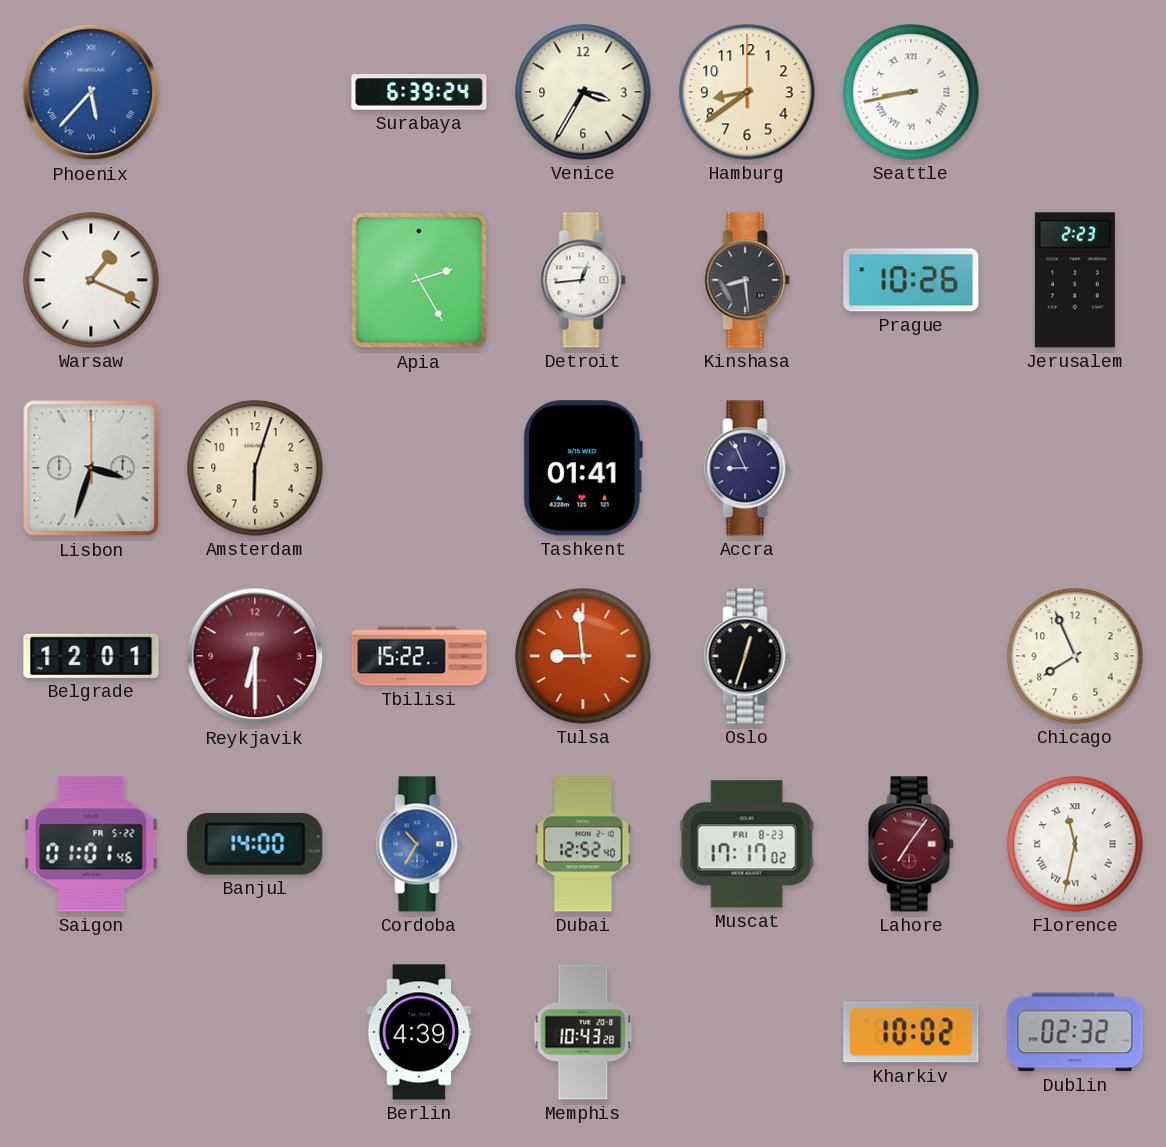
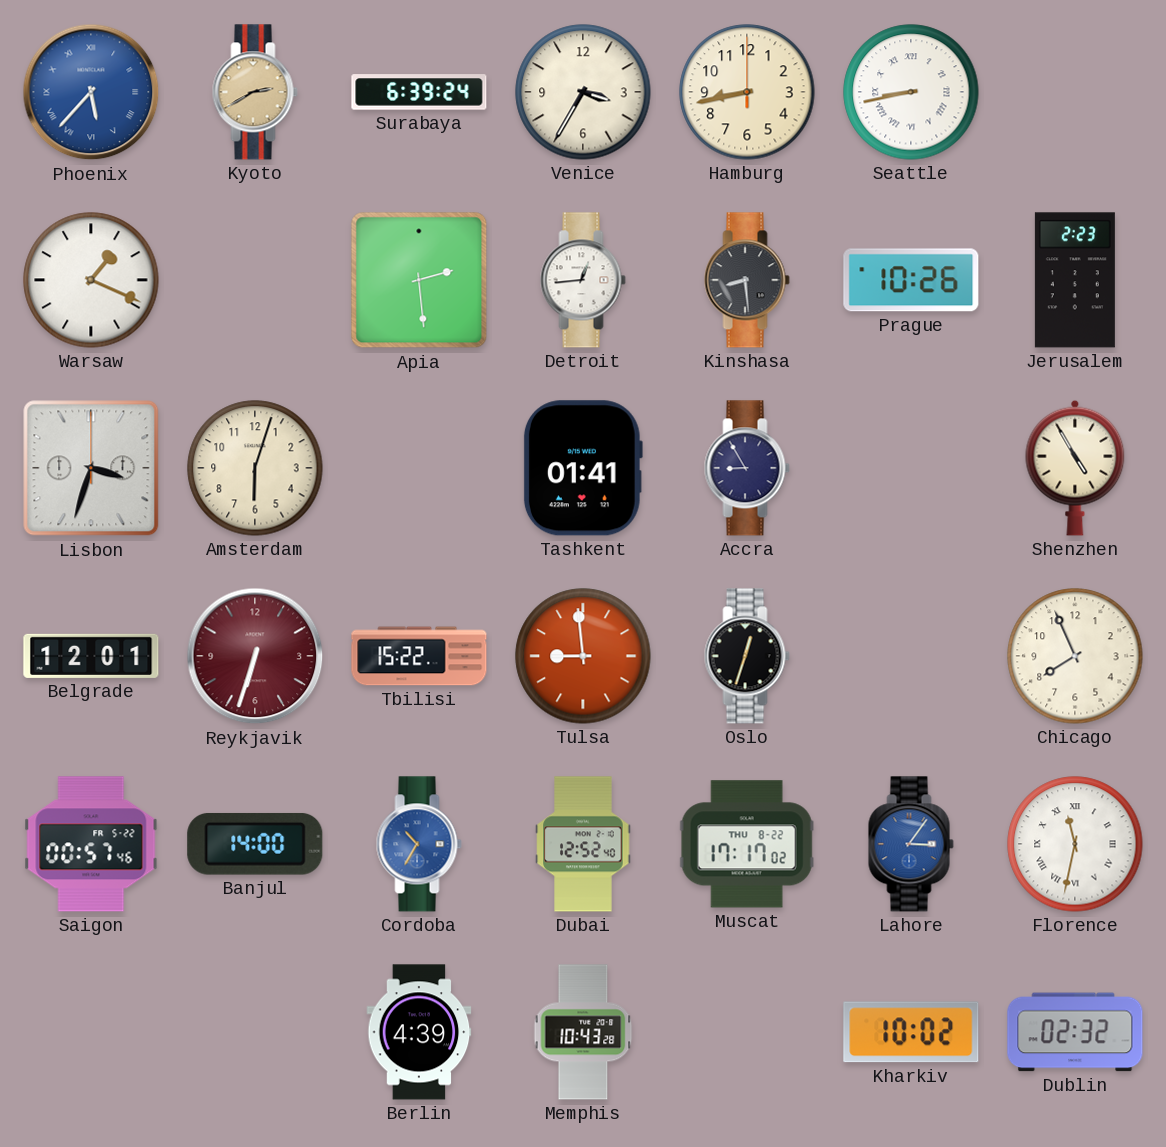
Kyoto: none -> 2:40
Hamburg: 8:39 -> 8:43
Apia: 2:25 -> 2:29
Accra: 8:56 -> 8:55
Shenzhen: none -> 4:55
Reykjavik: 6:30 -> 6:33
Saigon: 01:01 -> 00:57
Muscat date: FRI 8-23 -> THU 8-22
Lahore: 7:06 -> 3:06
Lahore dial: burgundy -> blue
